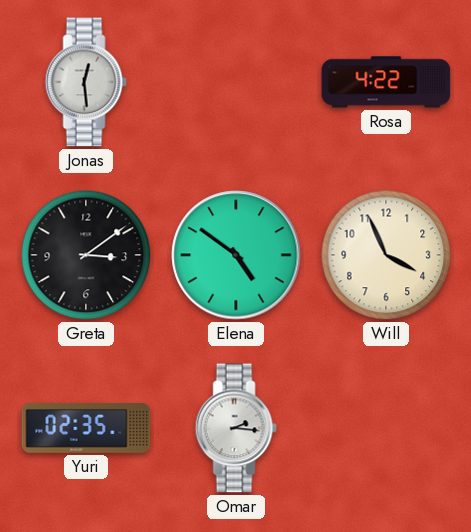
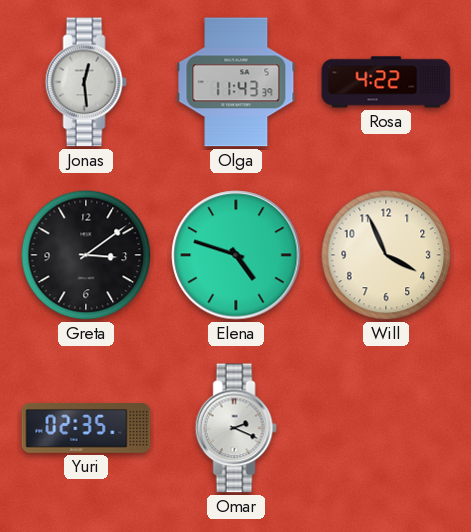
Olga: none -> 11:43
Elena: 4:51 -> 4:48
Omar: 2:16 -> 2:19
